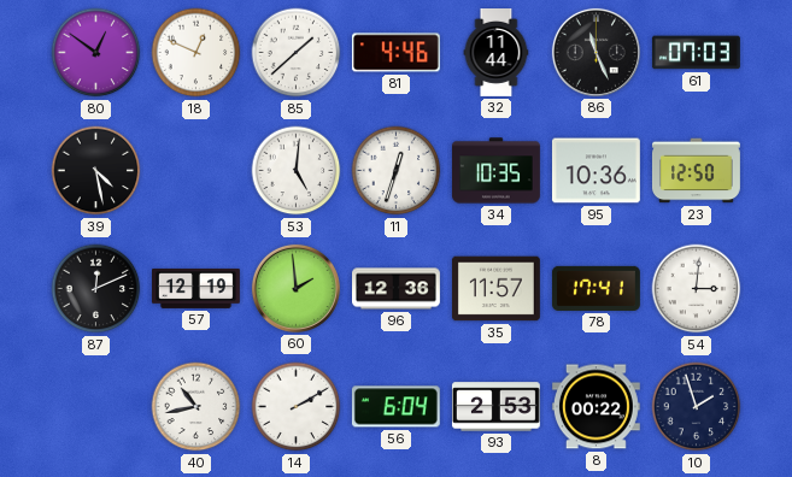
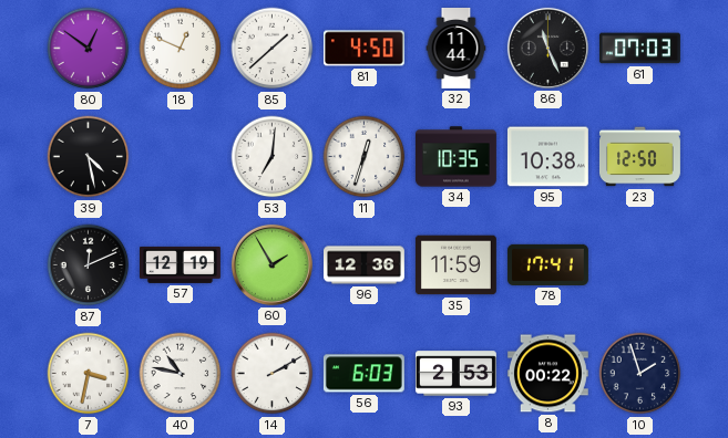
81: 4:46 -> 4:50
53: 5:01 -> 7:01
95: 10:36 -> 10:38
60: 1:59 -> 1:55
35: 11:57 -> 11:59
54: 3:01 -> none
7: none -> 3:32
40: 10:43 -> 10:47
56: 6:04 -> 6:03
